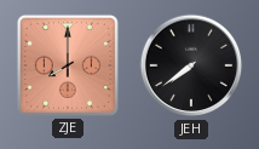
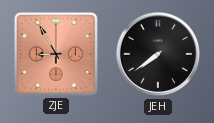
ZJE: 8:00 -> 8:55
